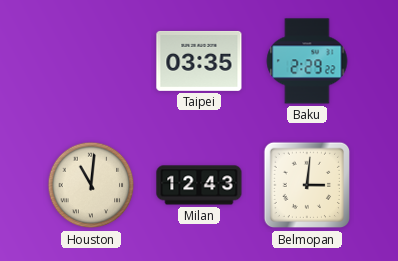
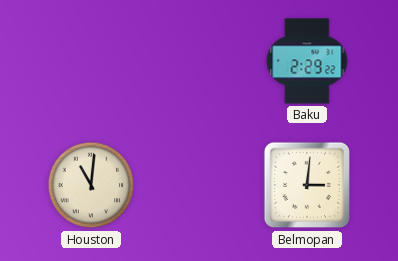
Taipei: 03:35 -> none
Milan: 12:43 -> none
